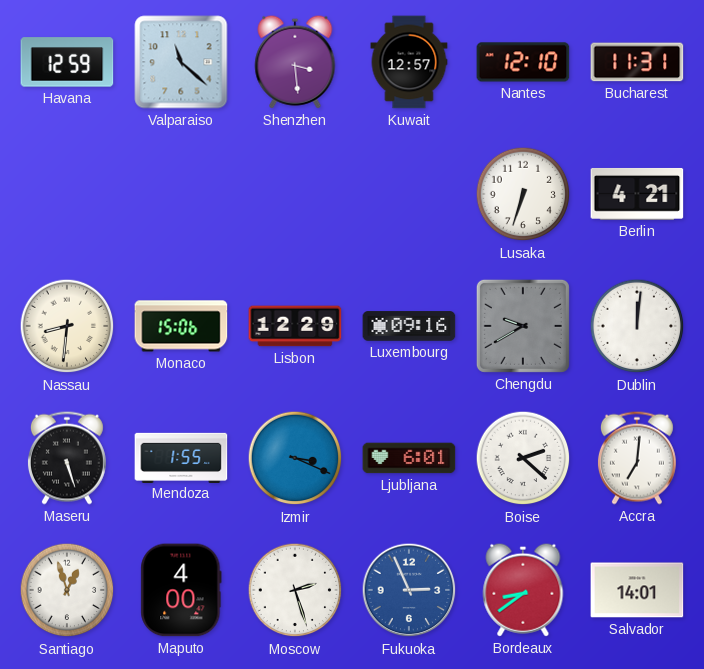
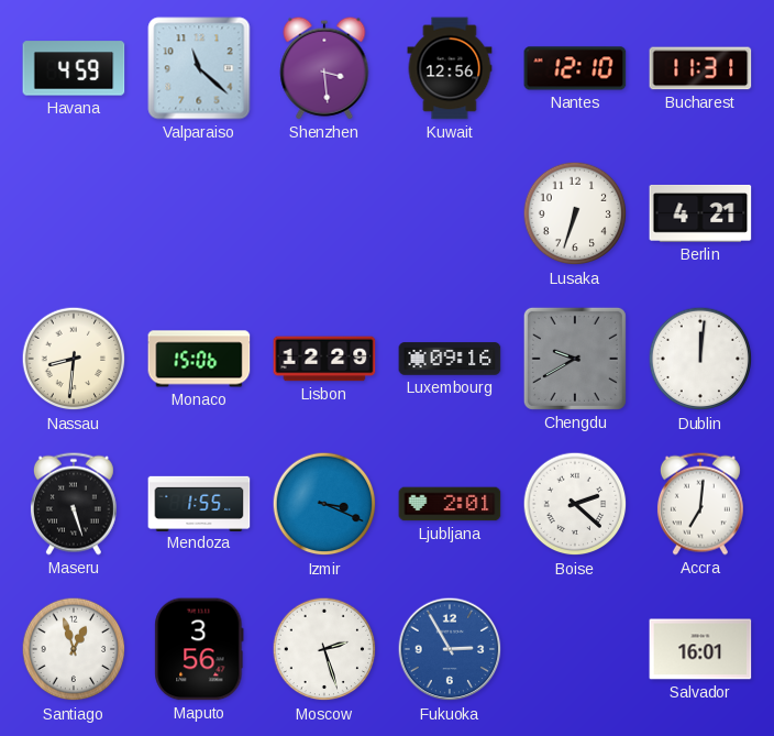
Havana: 12:59 -> 4:59
Kuwait: 12:57 -> 12:56
Ljubljana: 6:01 -> 2:01
Maputo: 4:00 -> 3:56
Fukuoka: 2:56 -> 2:55
Bordeaux: 8:39 -> none
Salvador: 14:01 -> 16:01
